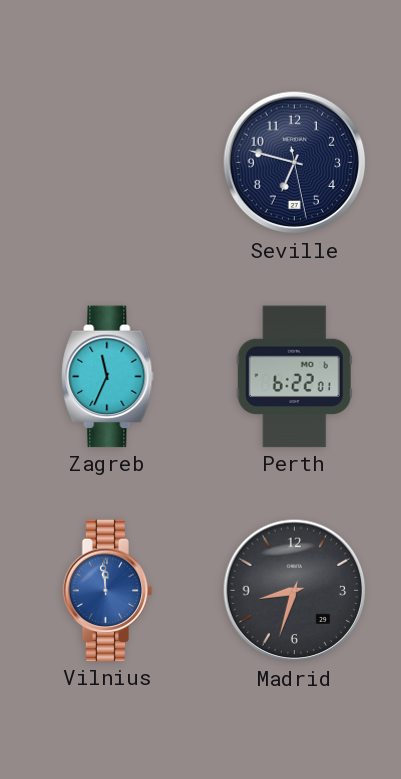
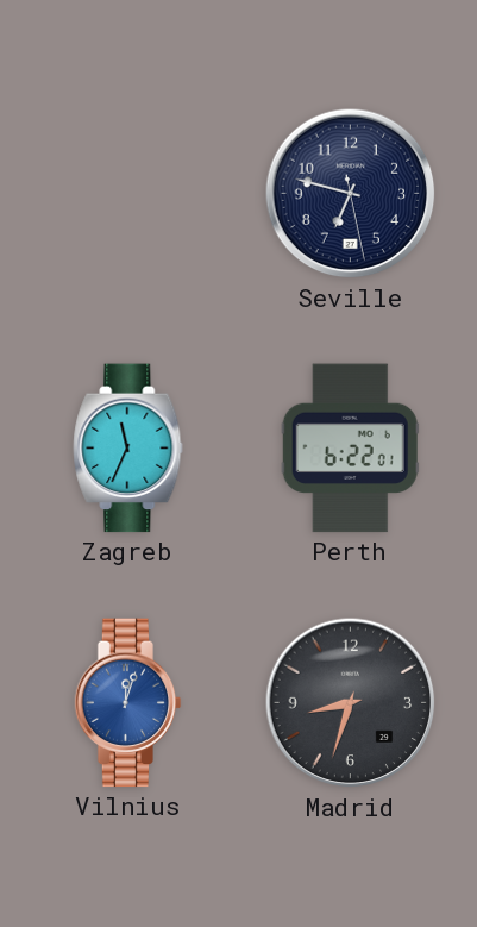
Vilnius: 11:59 -> 12:03
